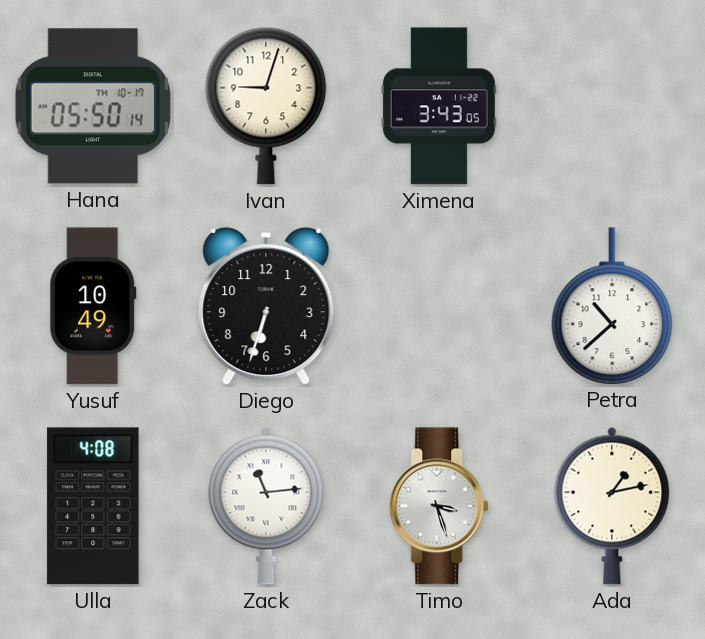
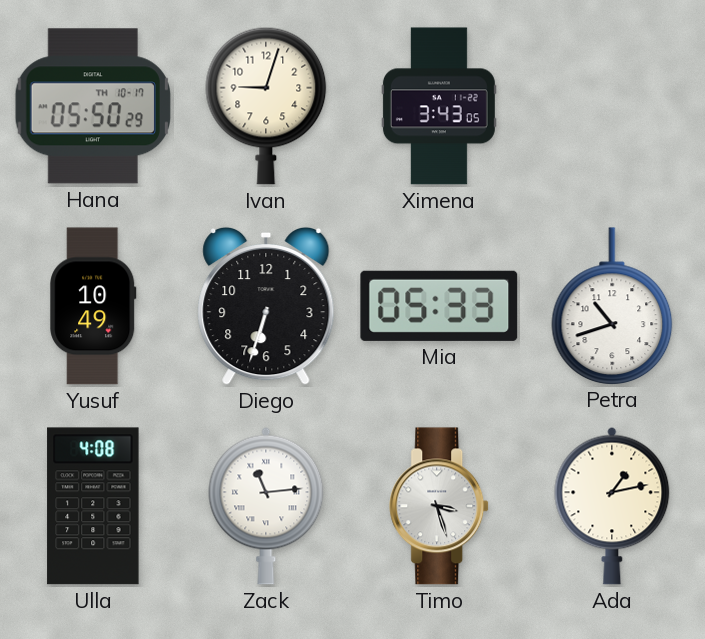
Hana: 05:50:14 -> 05:50:29
Mia: none -> 05:33
Petra: 10:38 -> 10:42
